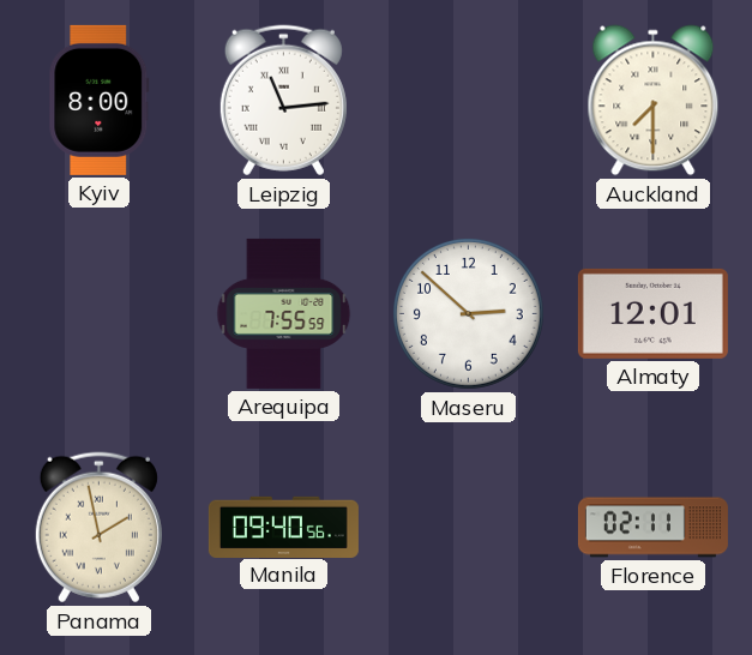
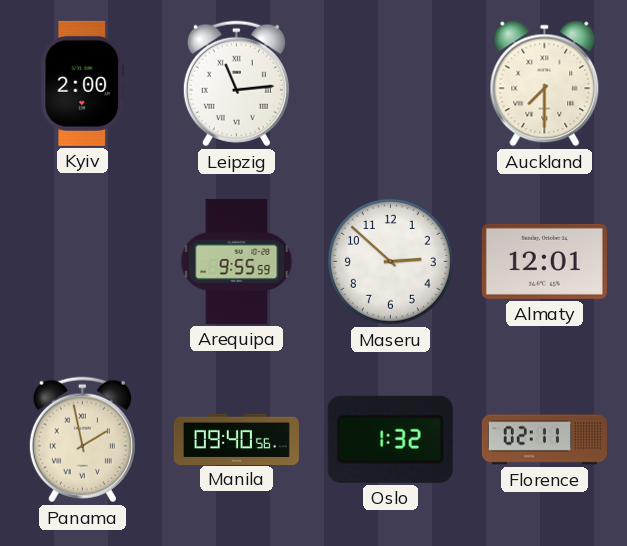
Kyiv: 8:00 -> 2:00
Arequipa: 7:55 -> 9:55
Oslo: none -> 1:32
